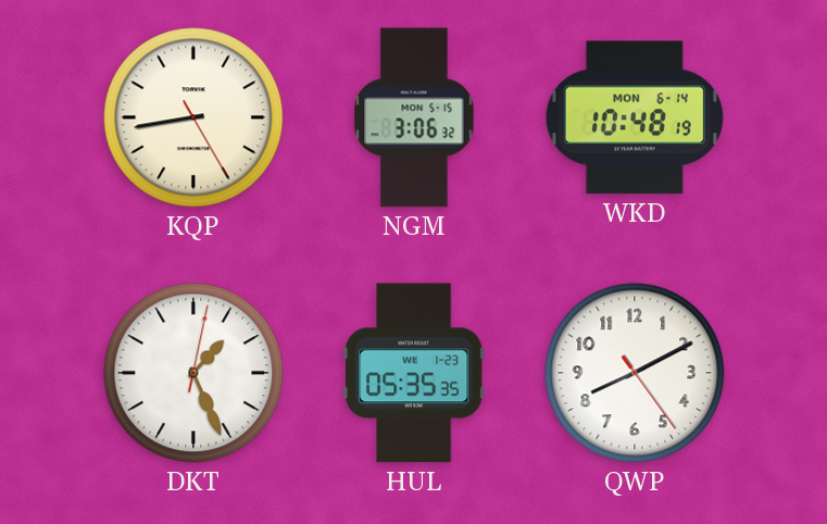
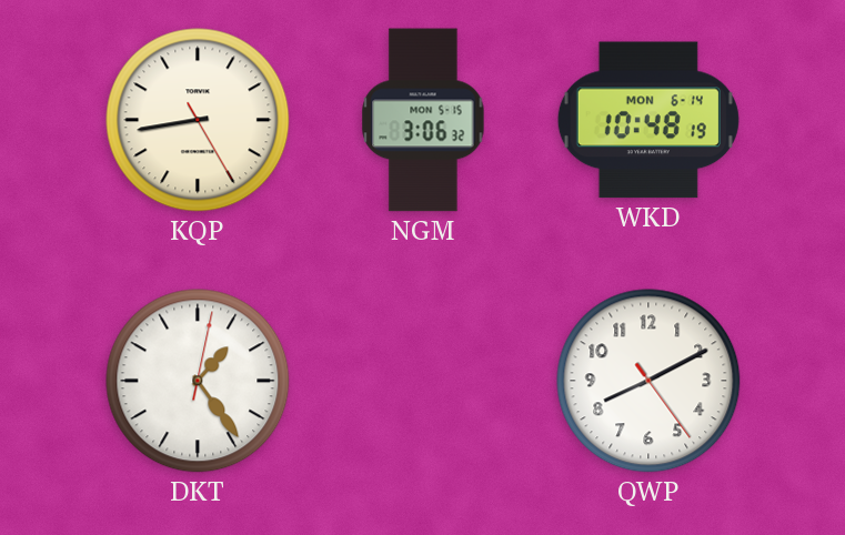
DKT: 1:26 -> 1:24
HUL: 05:35 -> none
